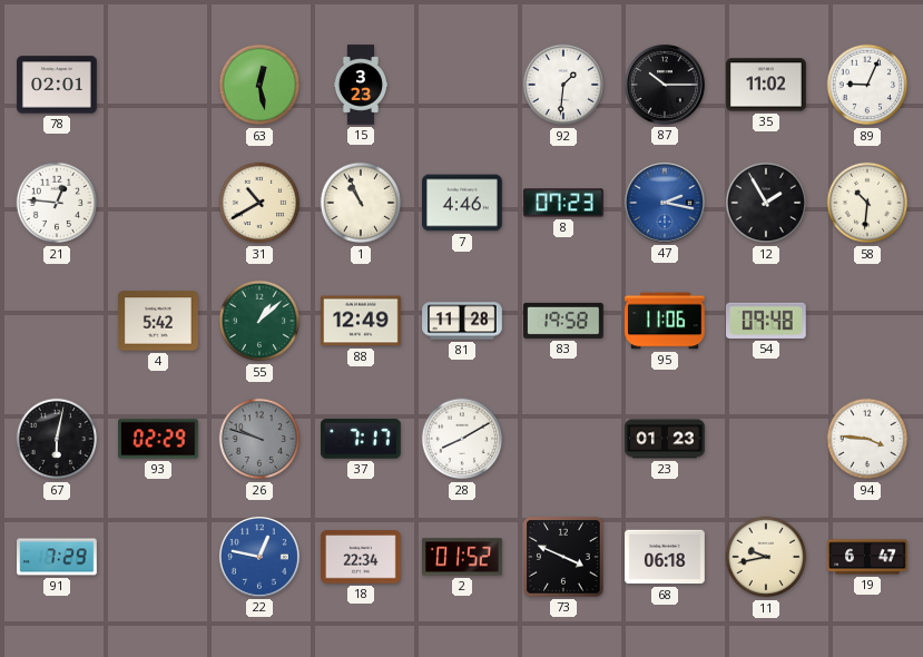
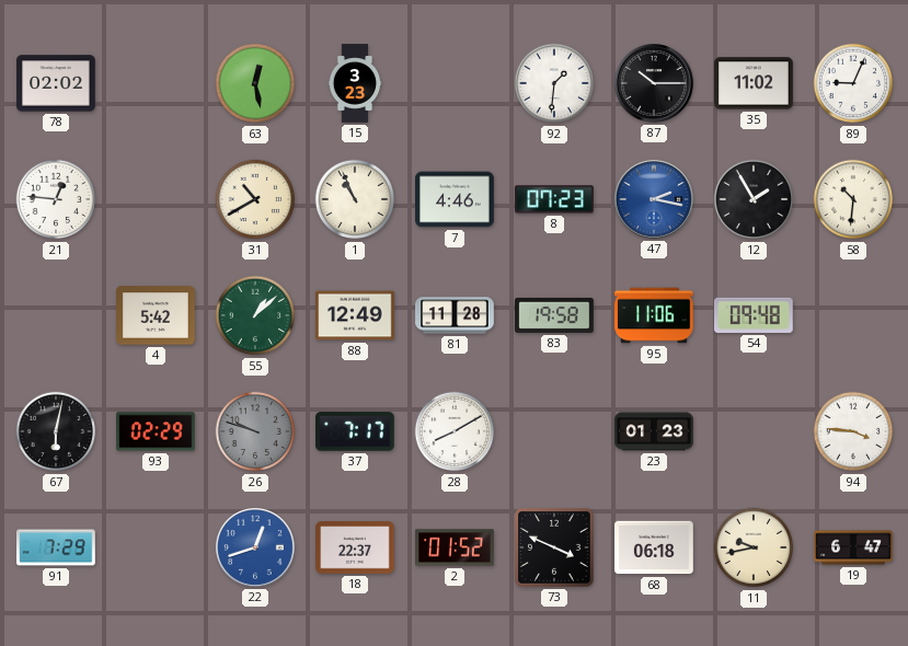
78: 02:01 -> 02:02
22: 12:47 -> 12:42
18: 22:34 -> 22:37
